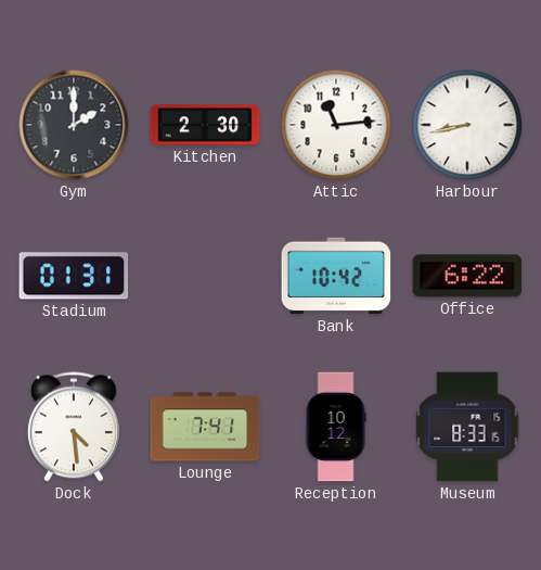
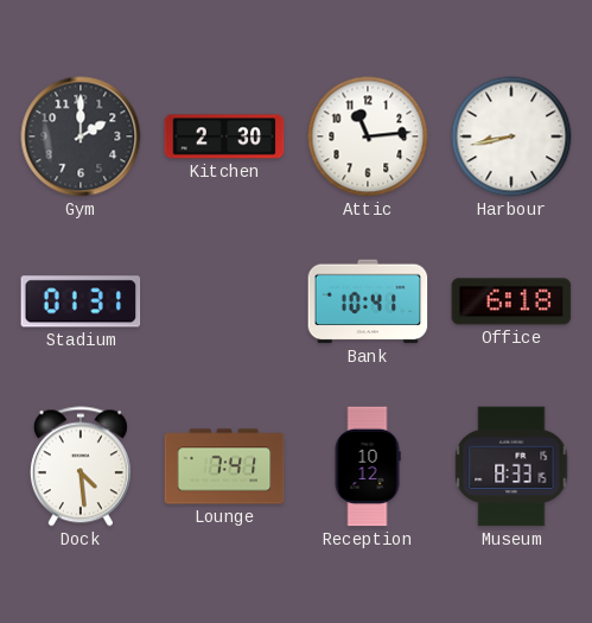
Bank: 10:42 -> 10:41
Office: 6:22 -> 6:18
